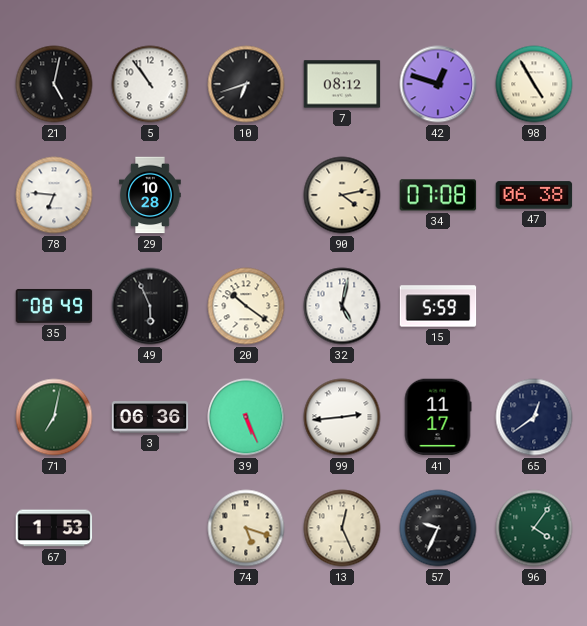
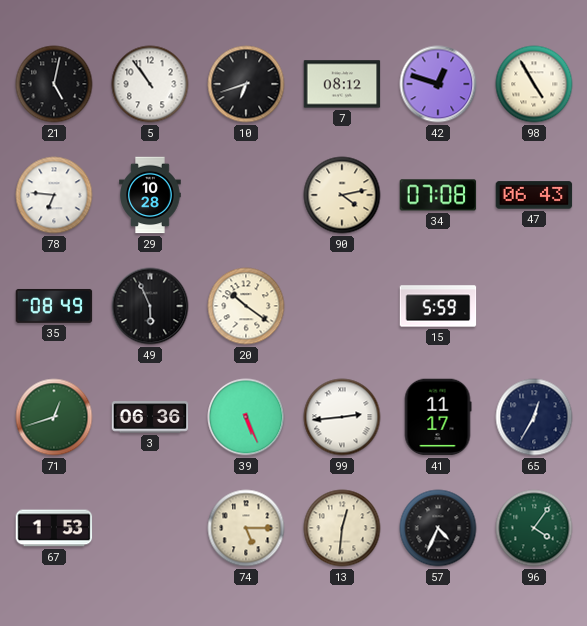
47: 06:38 -> 06:43
32: 5:02 -> none
71: 7:02 -> 12:42
65: 12:39 -> 12:35
74: 5:18 -> 5:15
13: 12:26 -> 12:31
57: 9:34 -> 4:34
